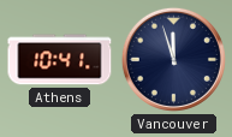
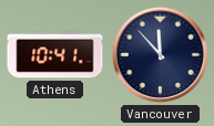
Vancouver: 11:57 -> 11:53
